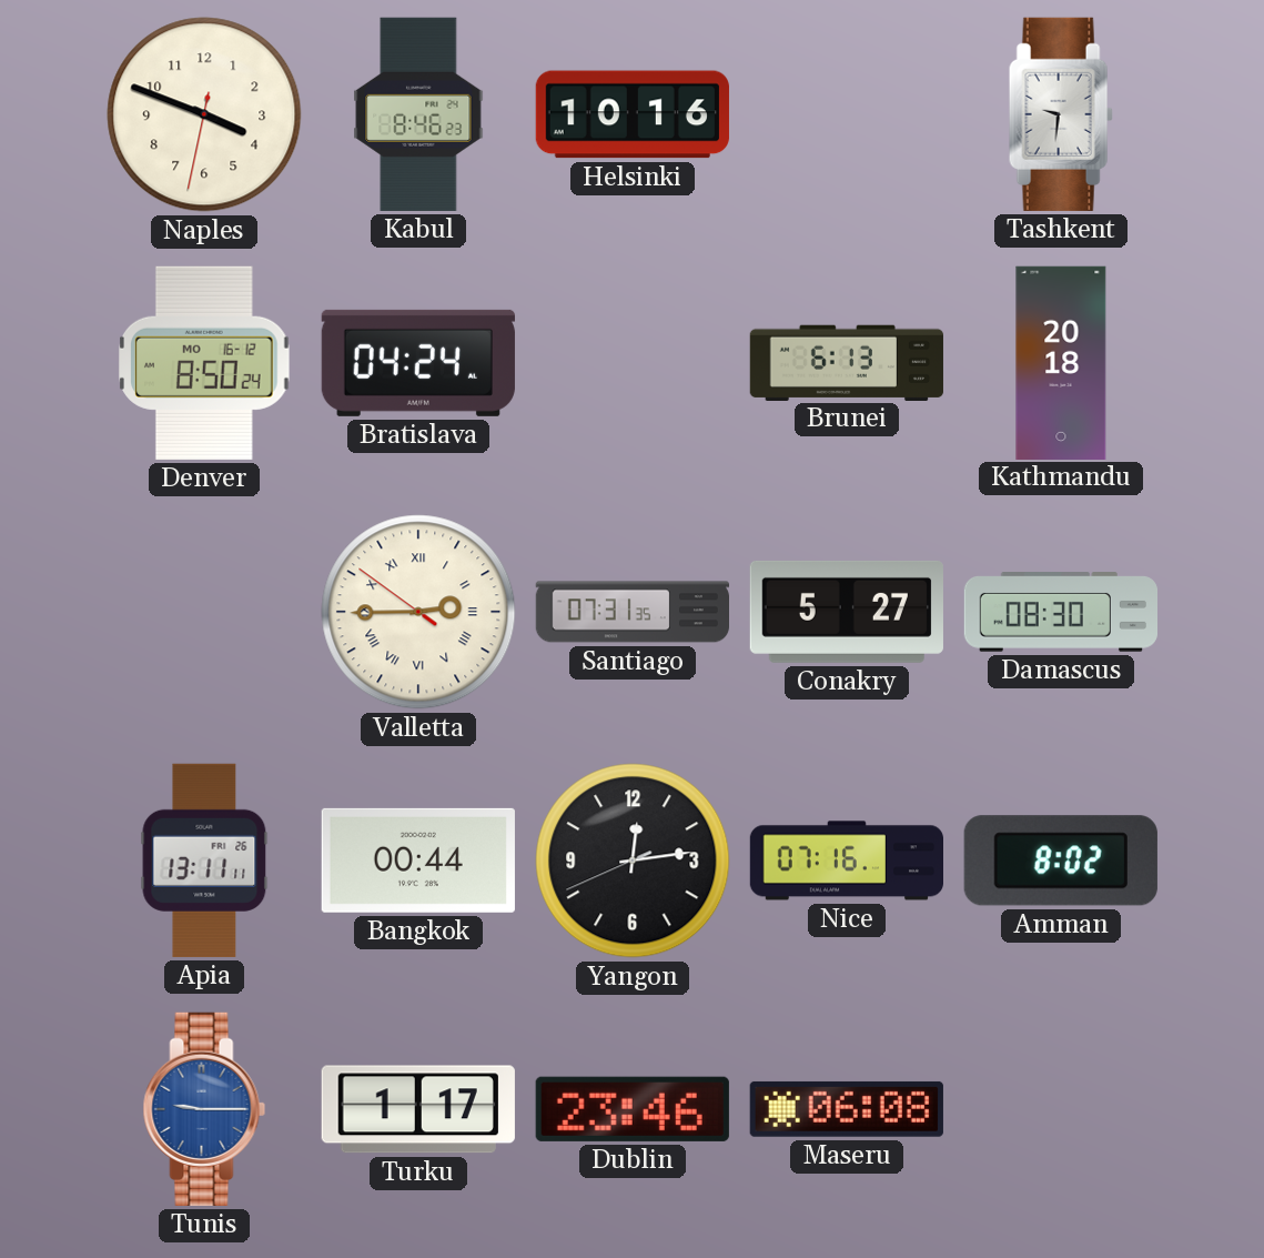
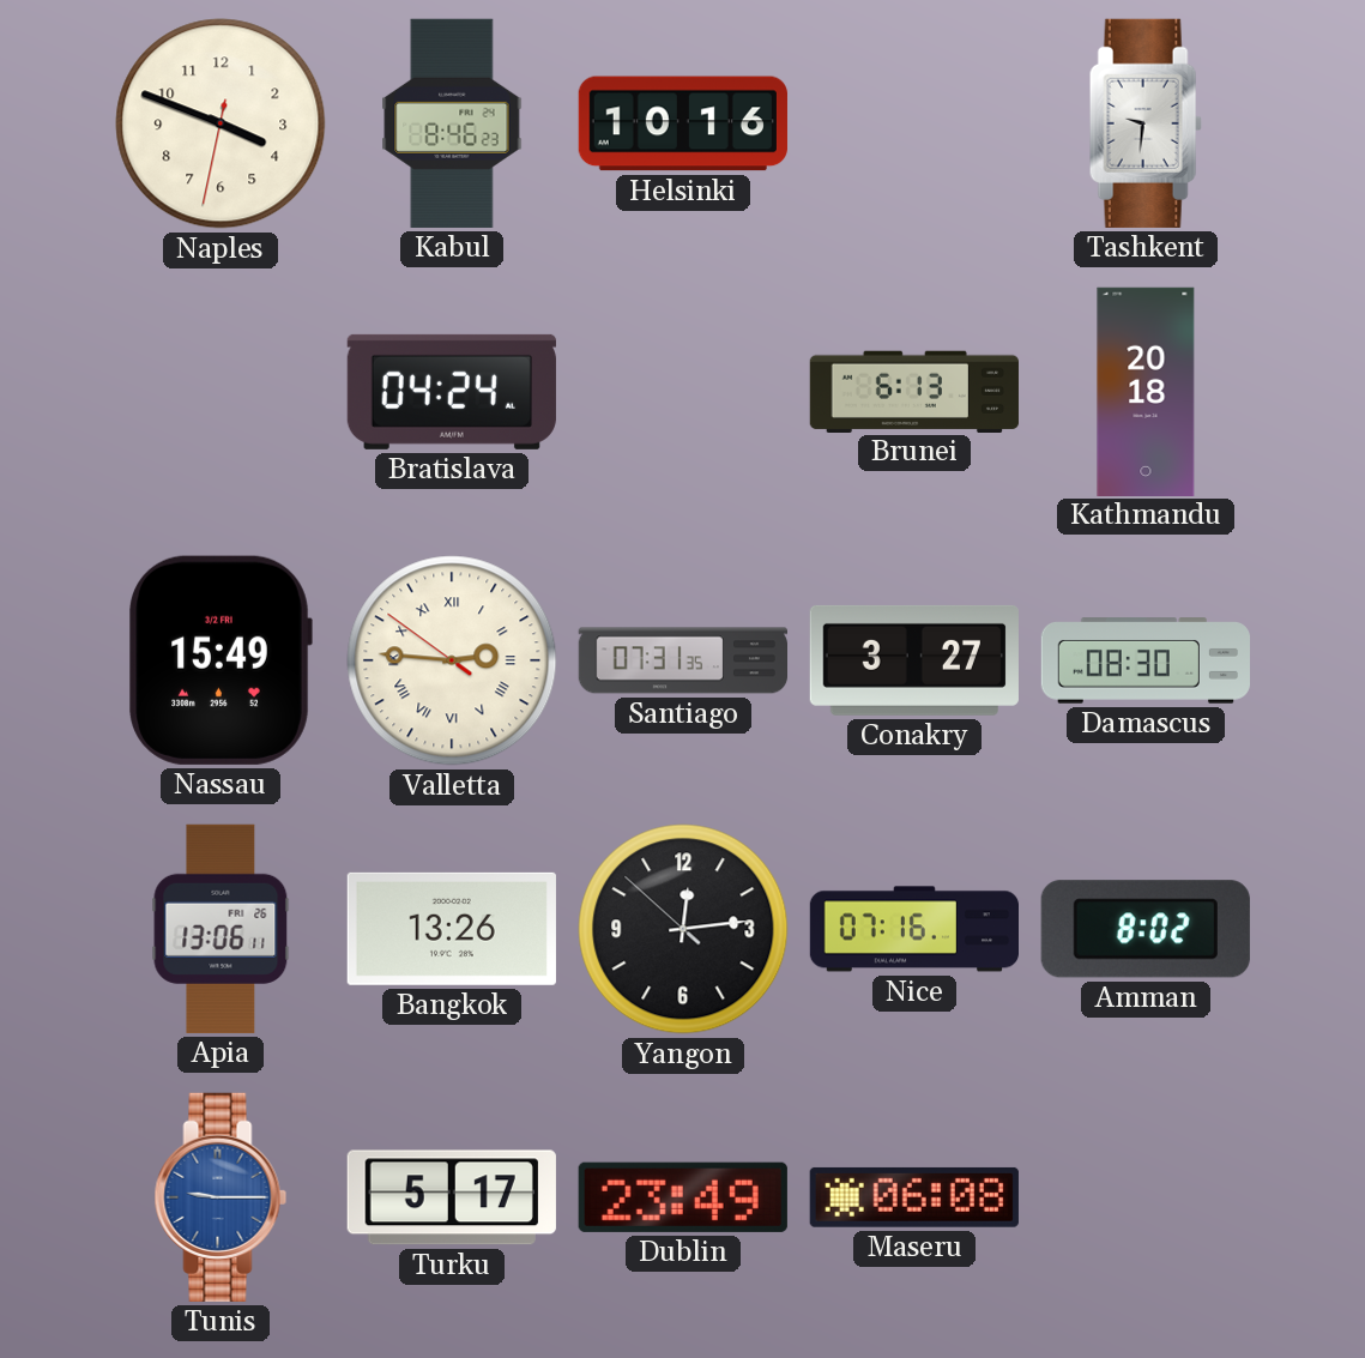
Denver: 8:50 -> none
Nassau: none -> 15:49
Valletta: 2:44 -> 2:45
Conakry: 5:27 -> 3:27
Apia: 13:11 -> 13:06
Bangkok: 00:44 -> 13:26
Yangon: 12:13:41 -> 12:13:52
Turku: 1:17 -> 5:17
Dublin: 23:46 -> 23:49
